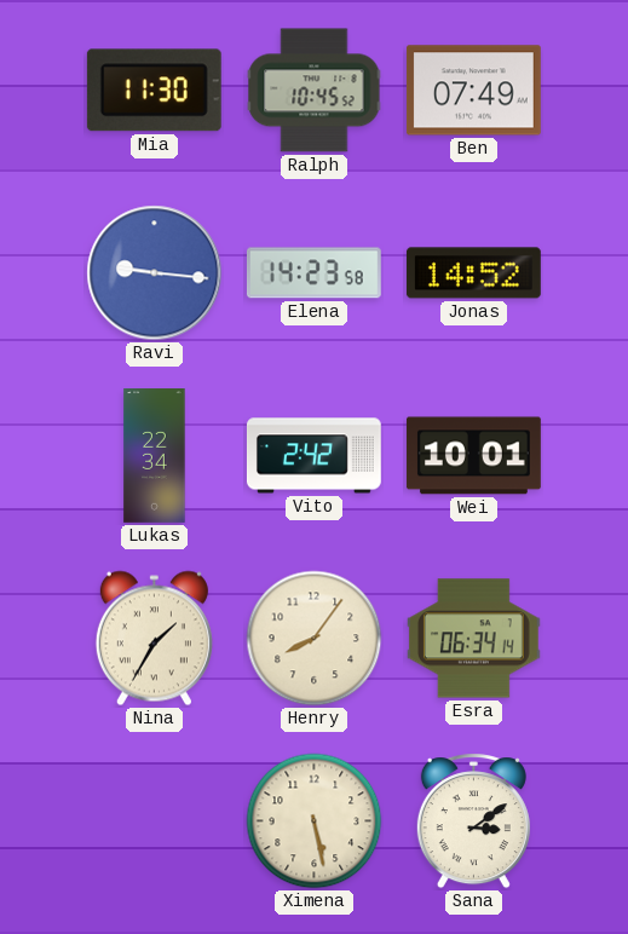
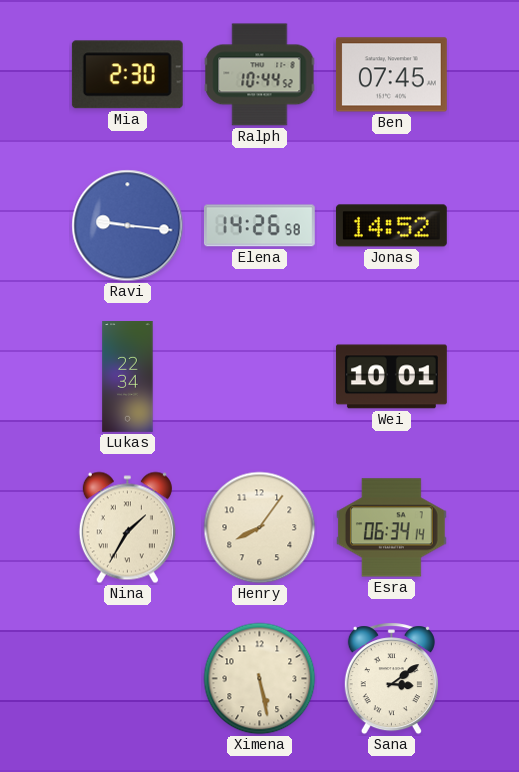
Mia: 11:30 -> 2:30
Ralph: 10:45 -> 10:44
Ben: 07:49 -> 07:45
Elena: 14:23 -> 14:26
Vito: 2:42 -> none
